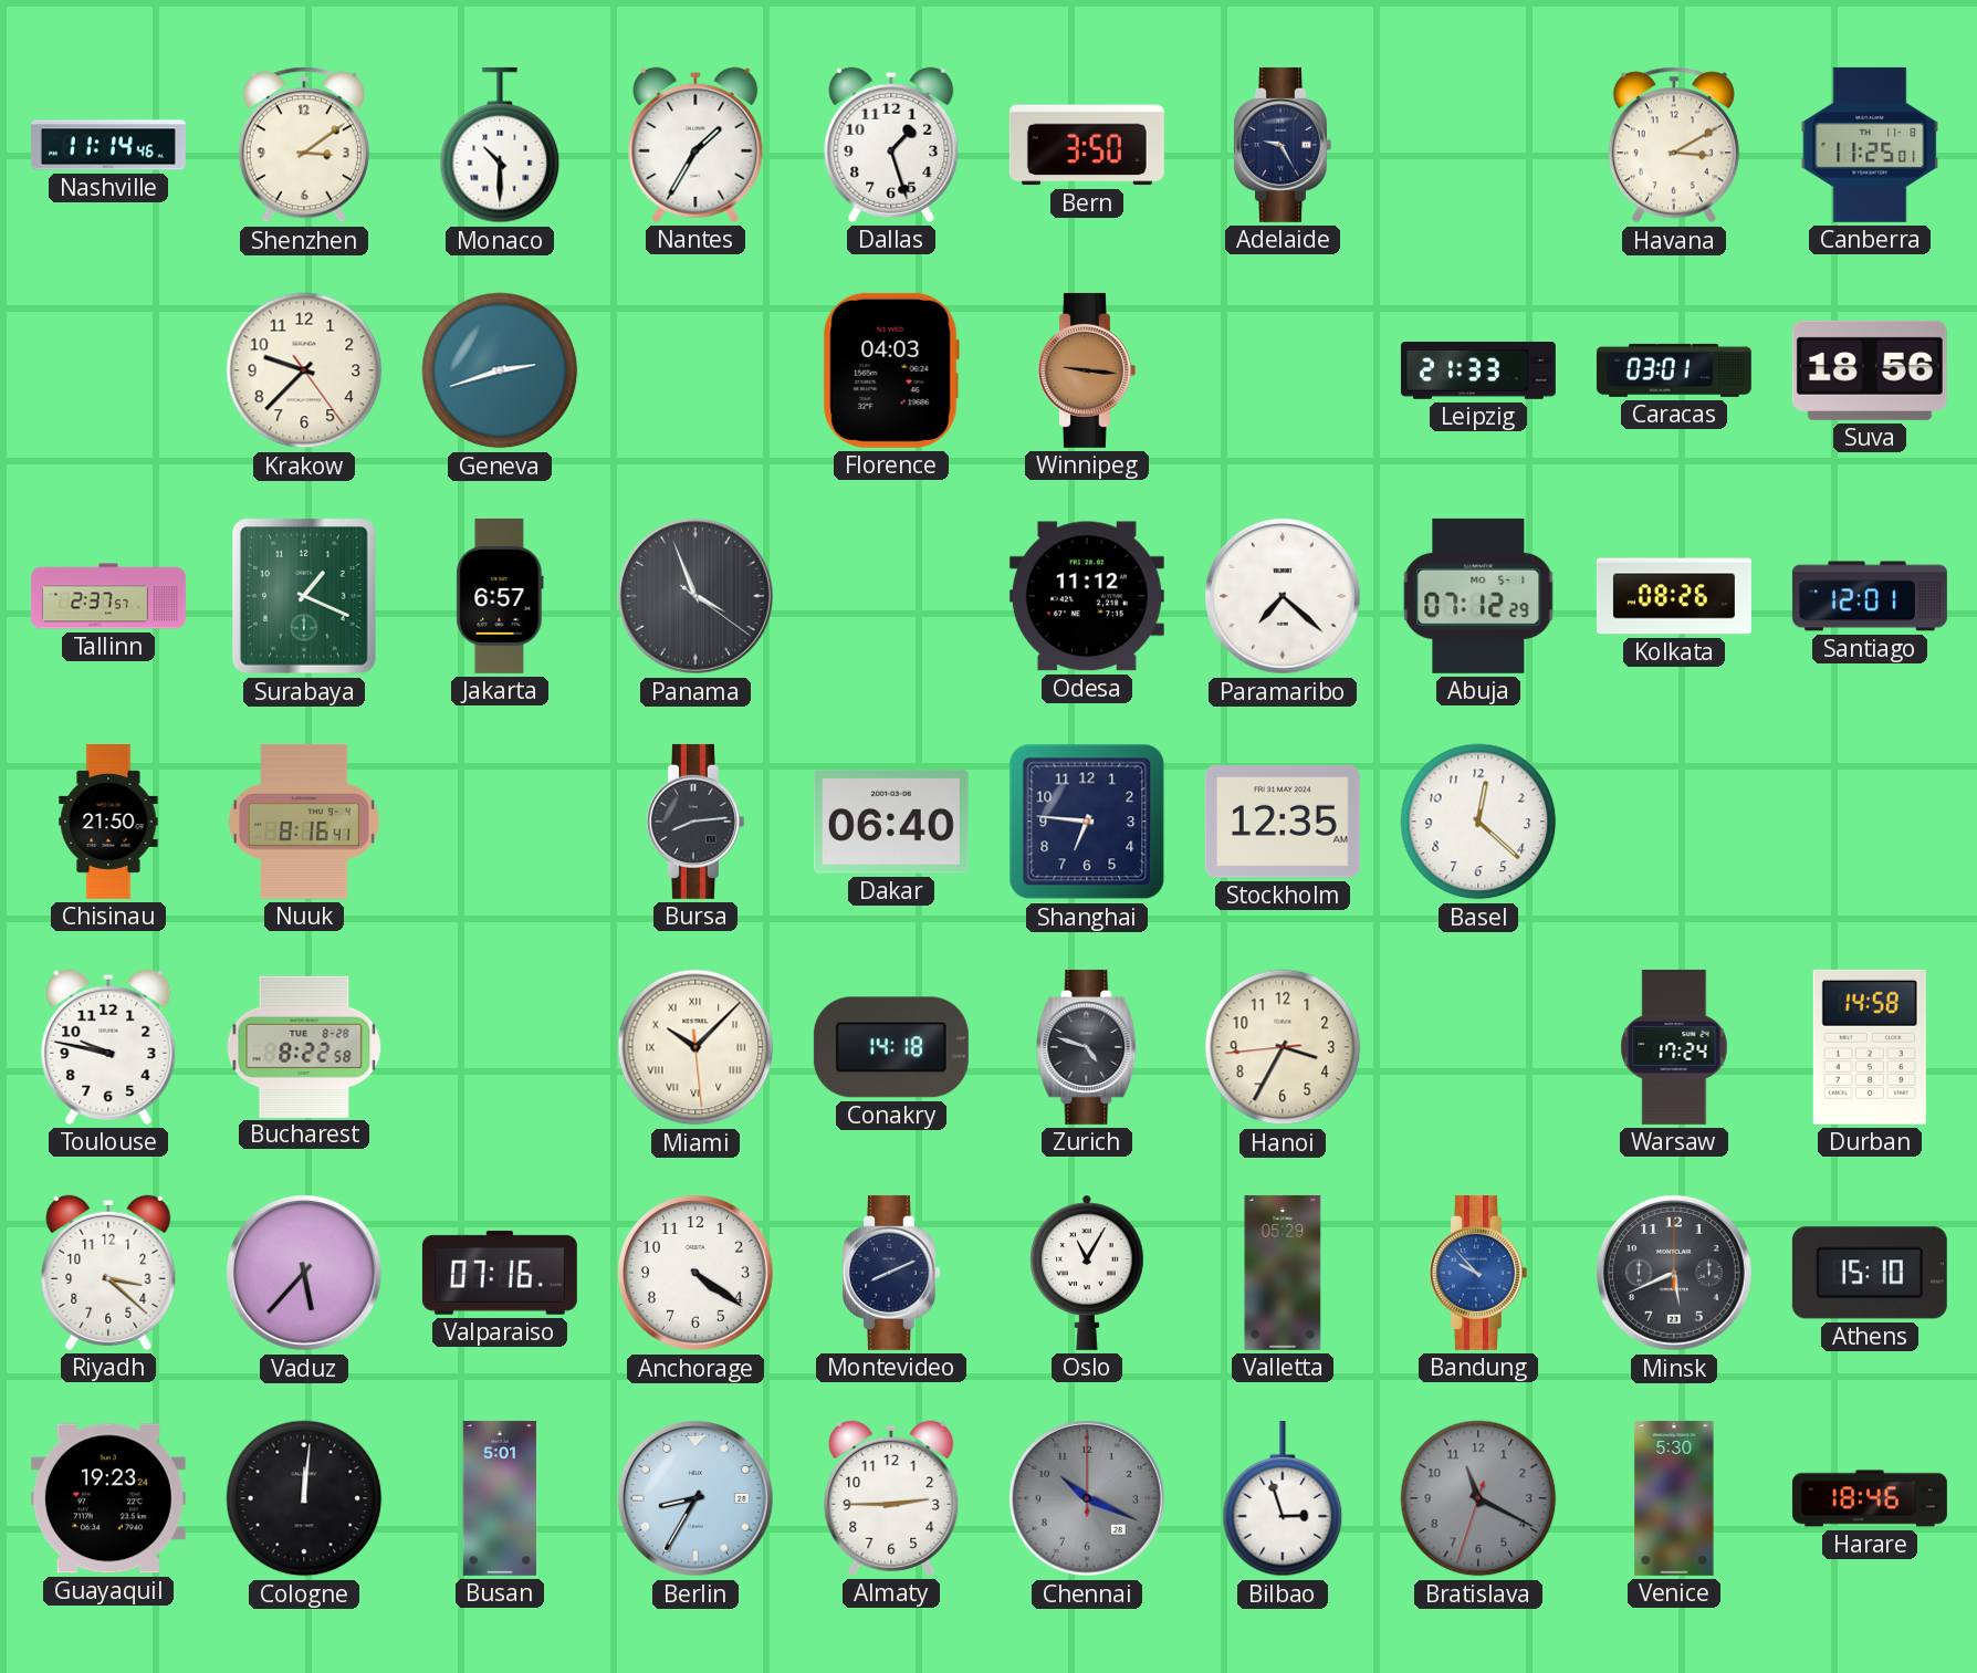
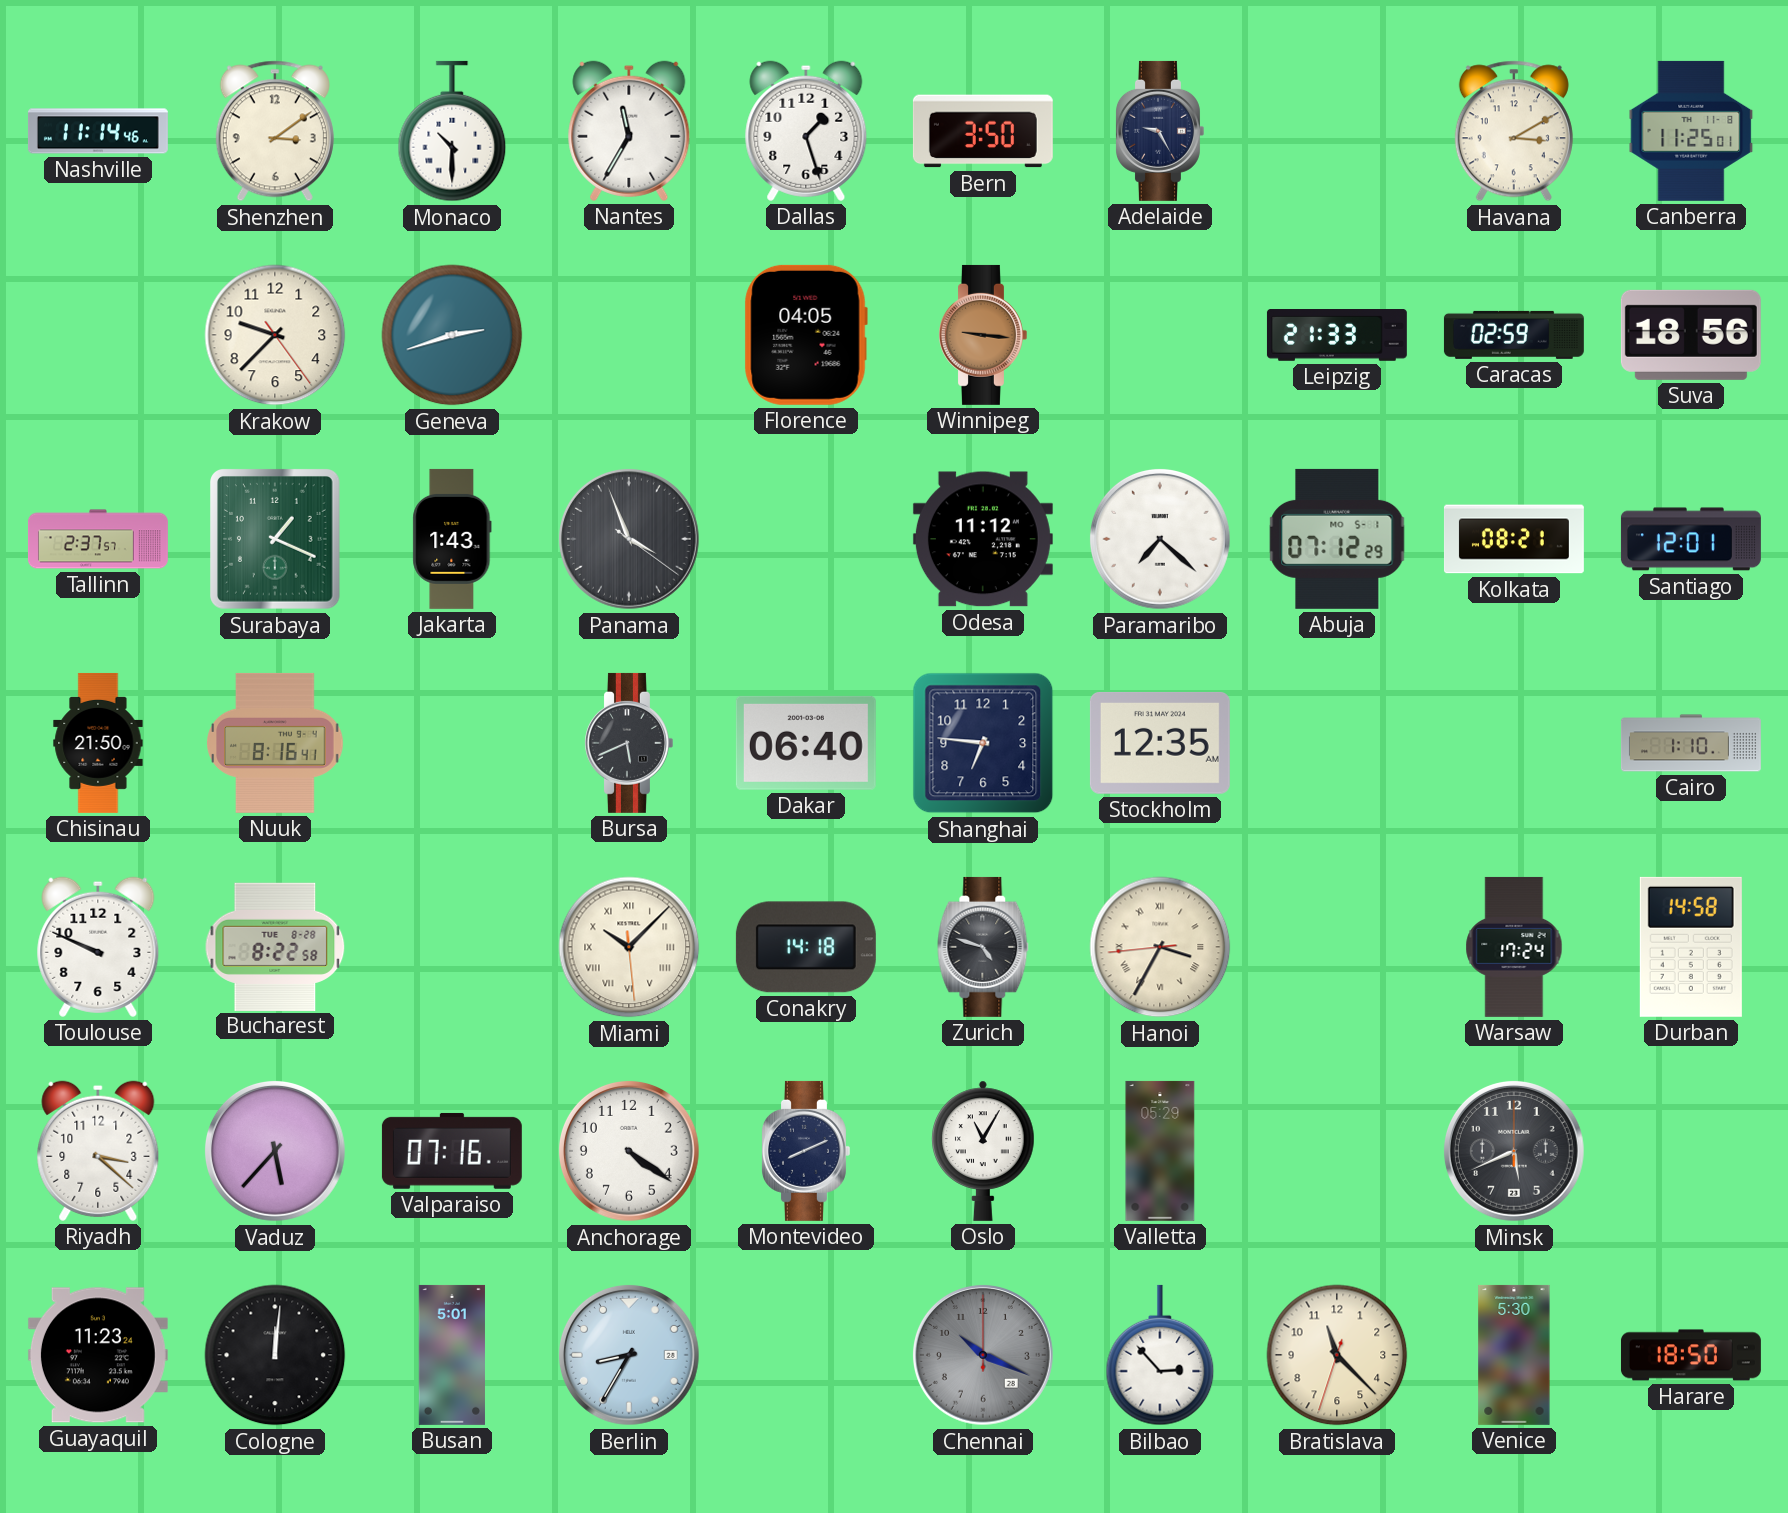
Nantes: 1:35 -> 11:35
Florence: 04:03 -> 04:05
Caracas: 03:01 -> 02:59
Jakarta: 6:57 -> 1:43
Kolkata: 08:26 -> 08:21
Bursa: 8:14 -> 5:41
Basel: 12:22 -> none
Cairo: none -> 1:10
Toulouse: 9:47 -> 9:49
Hanoi numerals: Arabic -> Roman
Bandung: 9:53 -> none
Athens: 15:10 -> none
Guayaquil: 19:23 -> 11:23
Almaty: 2:45 -> none
Bilbao: 2:57 -> 2:53
Bratislava: 11:19 -> 11:22
Bratislava dial: grey -> cream
Harare: 18:46 -> 18:50
